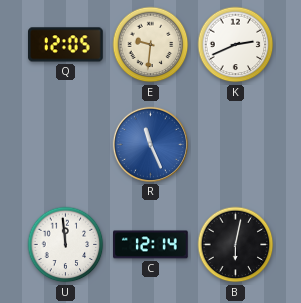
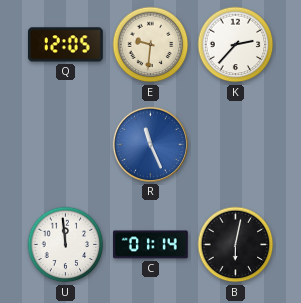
K: 2:41 -> 2:37
C: 12:14 -> 01:14
